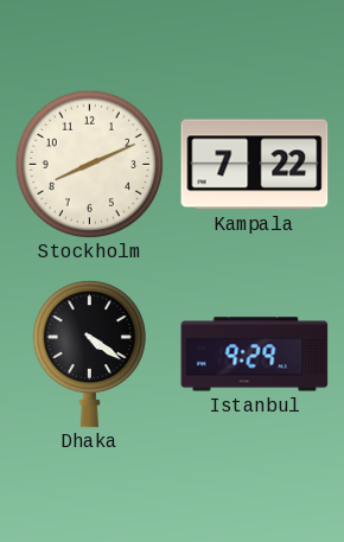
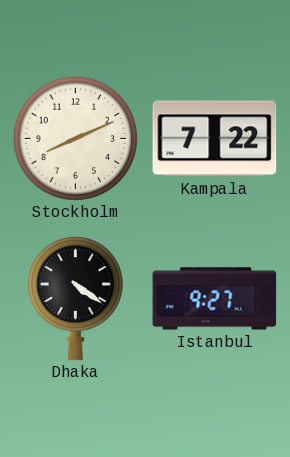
Istanbul: 9:29 -> 9:27
